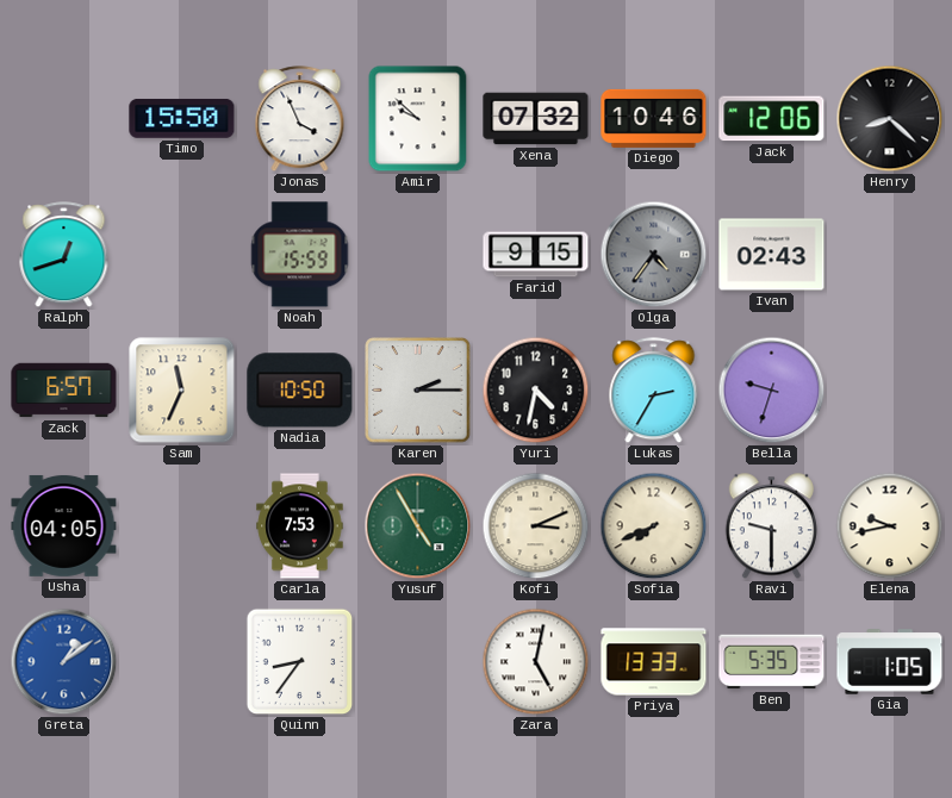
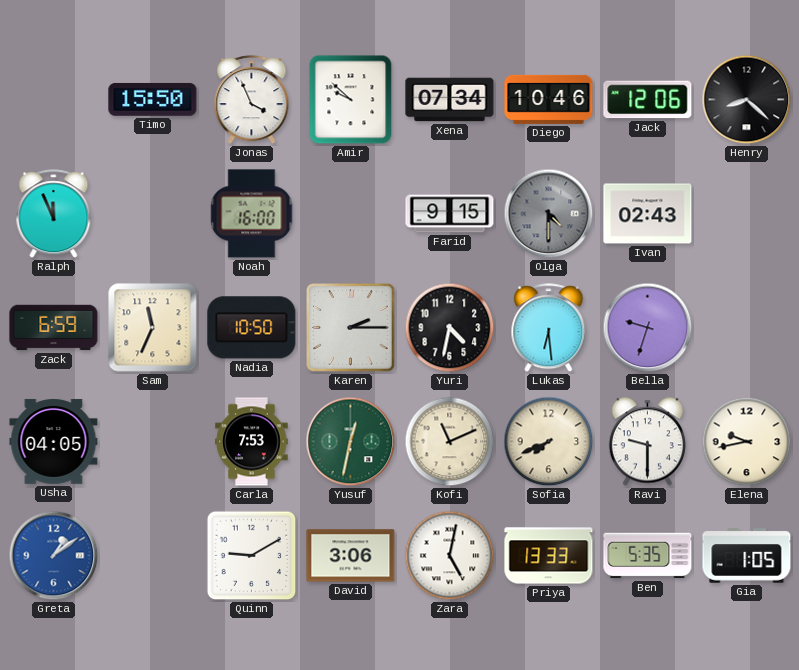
Xena: 07:32 -> 07:34
Ralph: 12:42 -> 11:56
Noah: 15:59 -> 16:00
Olga: 4:36 -> 4:30
Zack: 6:57 -> 6:59
Lukas: 2:35 -> 6:29
Yusuf: 4:55 -> 12:32
Kofi: 3:11 -> 11:11
Quinn: 8:36 -> 9:10
David: none -> 3:06
